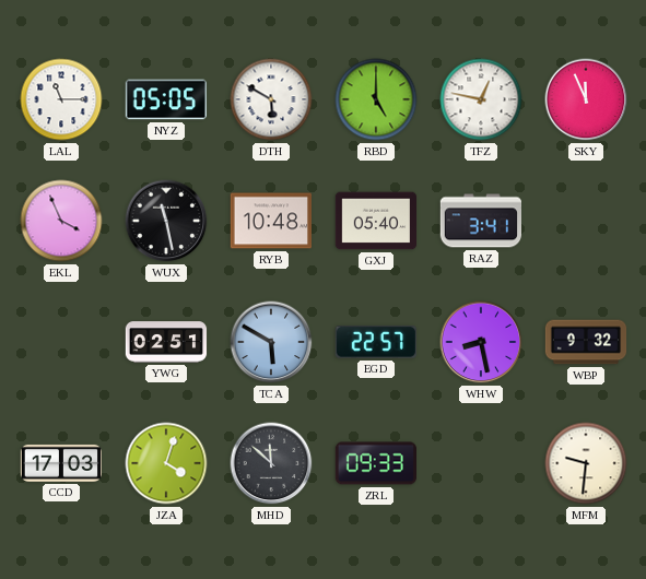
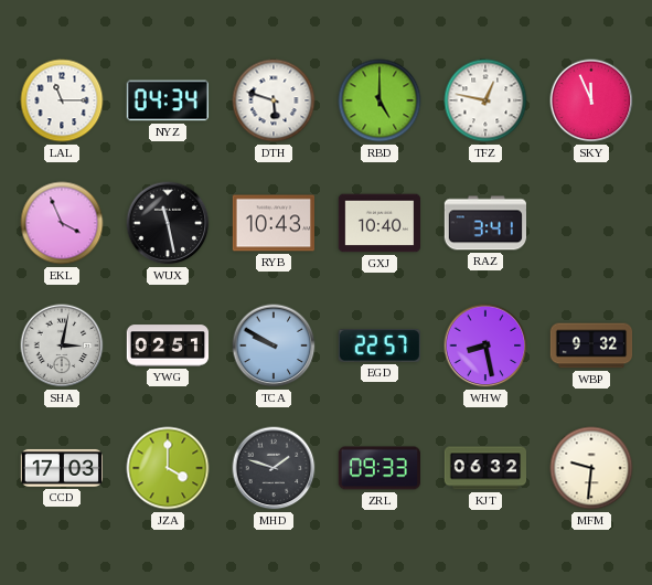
NYZ: 05:05 -> 04:34
DTH: 5:50 -> 5:48
RYB: 10:48 -> 10:43
GXJ: 05:40 -> 10:40
SHA: none -> 3:02
TCA: 5:50 -> 9:50
JZA: 4:03 -> 4:00
MHD: 11:52 -> 1:48
KJT: none -> 06:32
